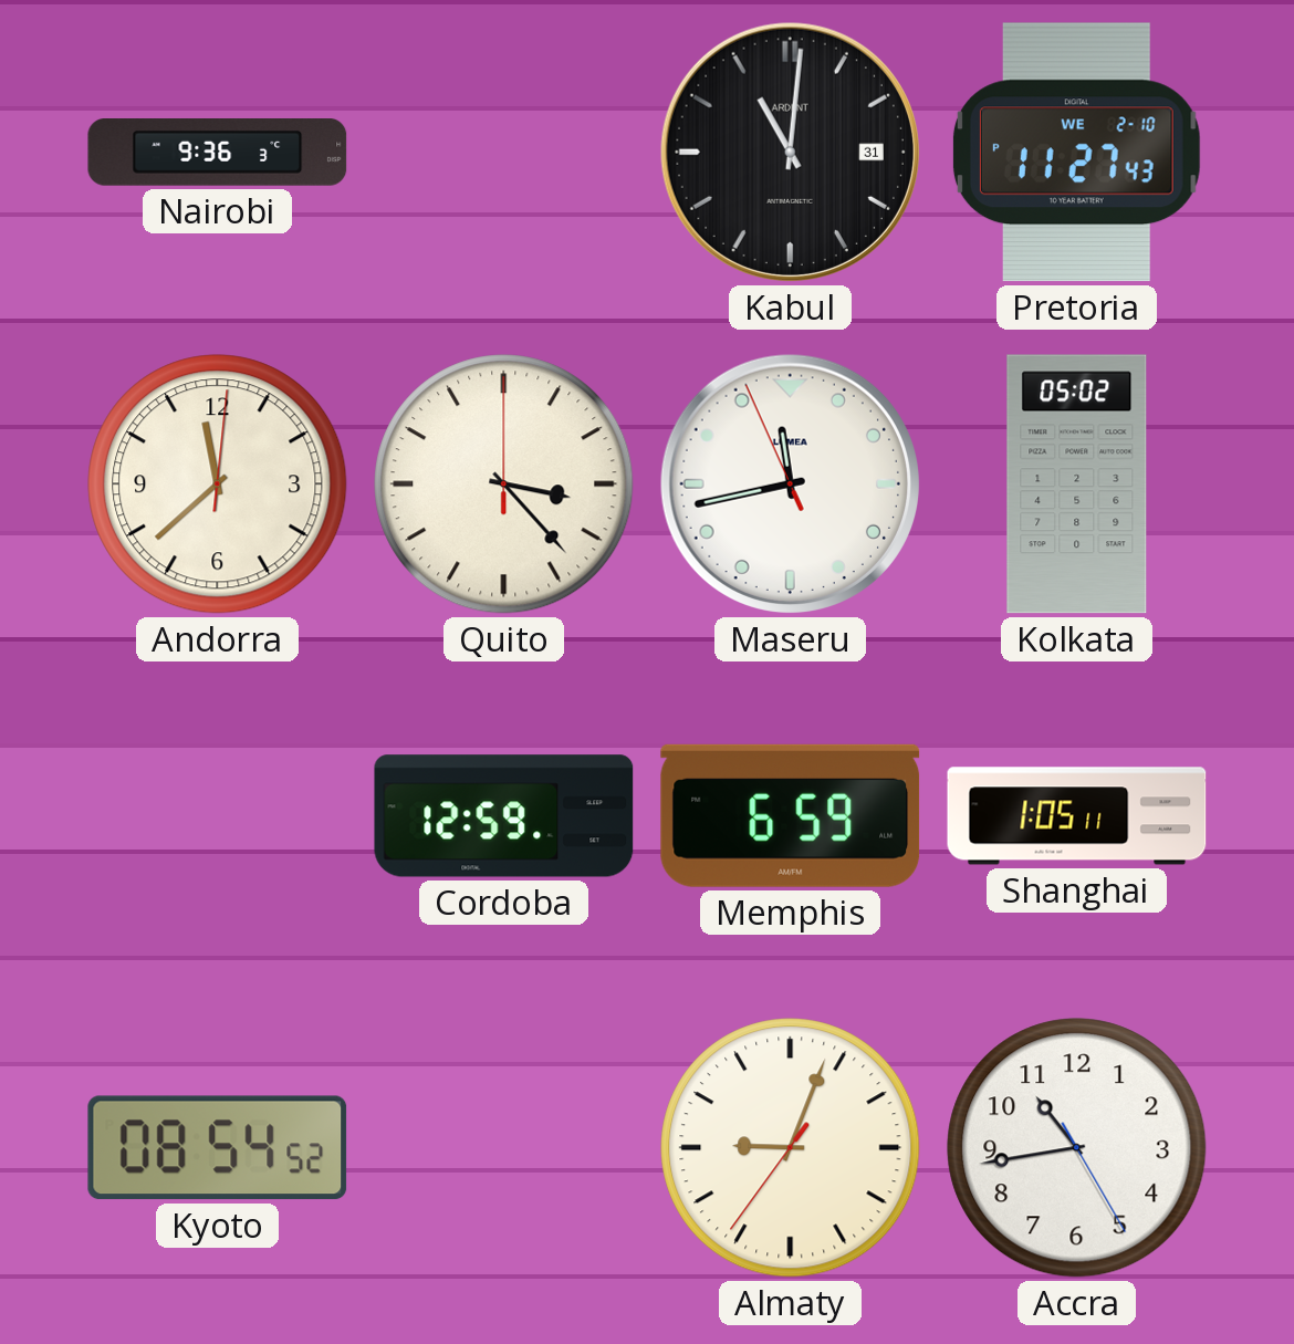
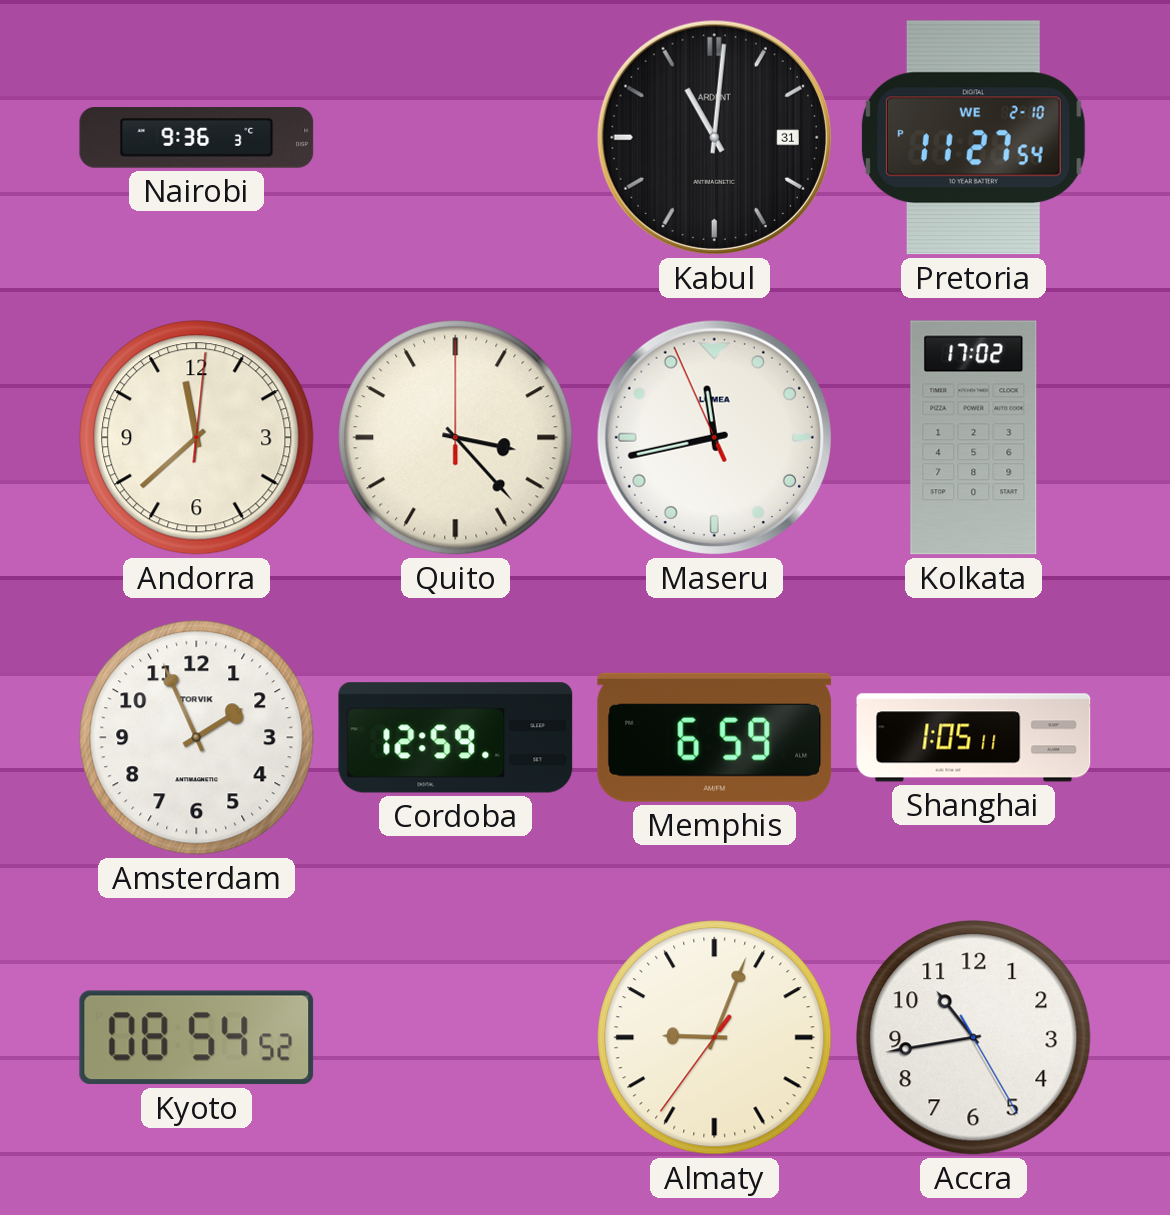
Pretoria: 11:27:43 PM -> 11:27:54 PM
Kolkata: 05:02 -> 17:02
Amsterdam: none -> 1:56
